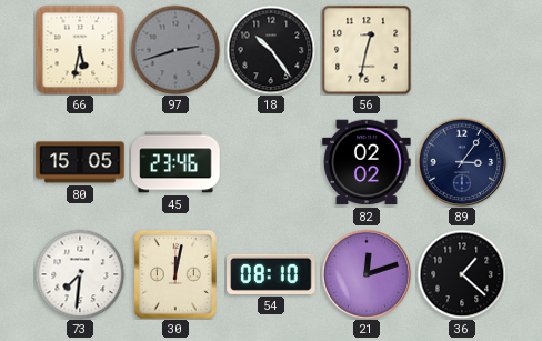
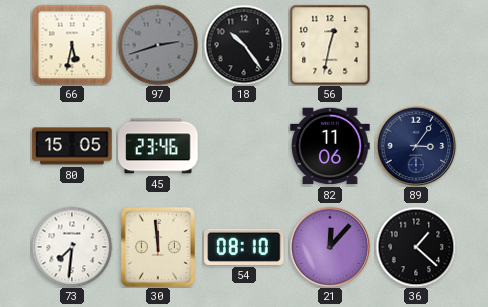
82: 02:02 -> 11:06
30: 12:02 -> 11:59
21: 12:12 -> 12:07
